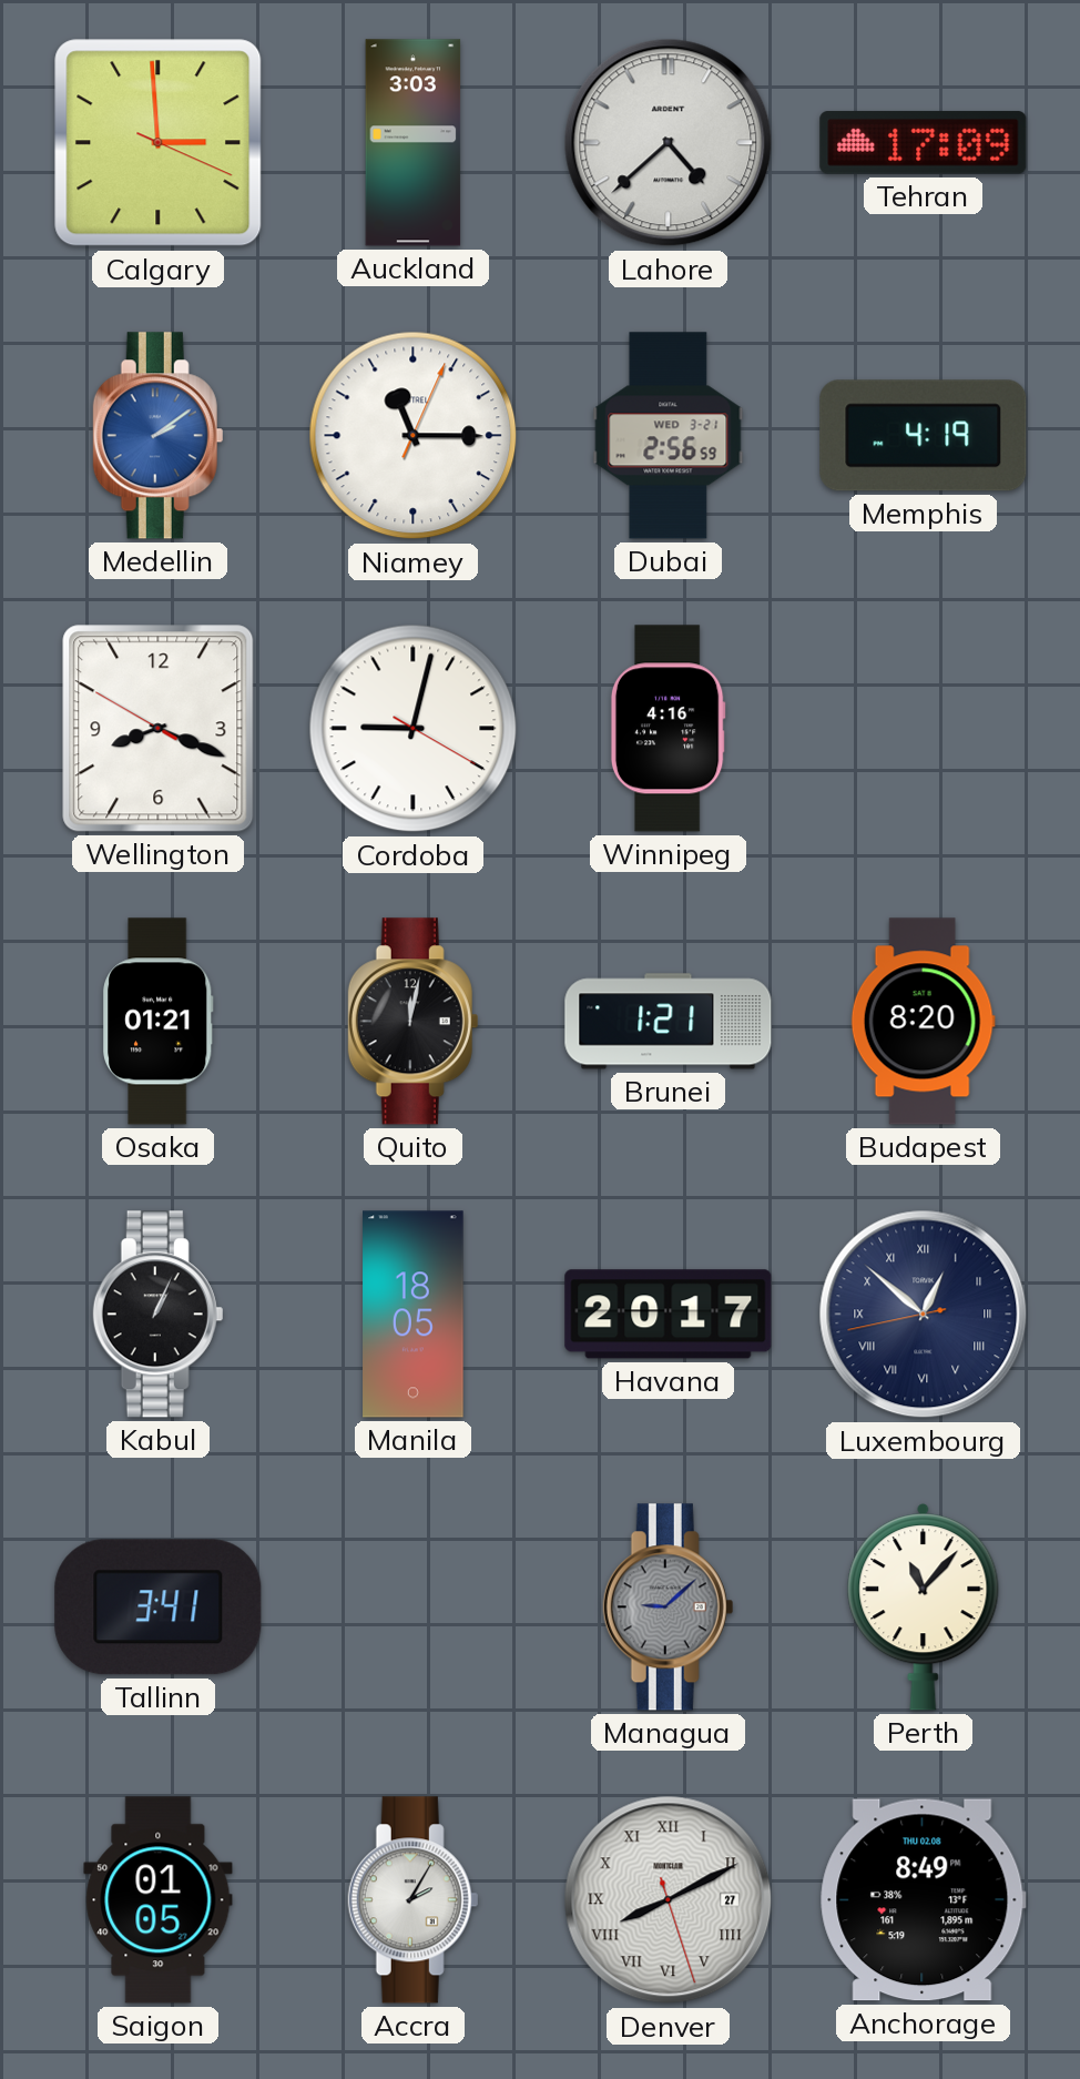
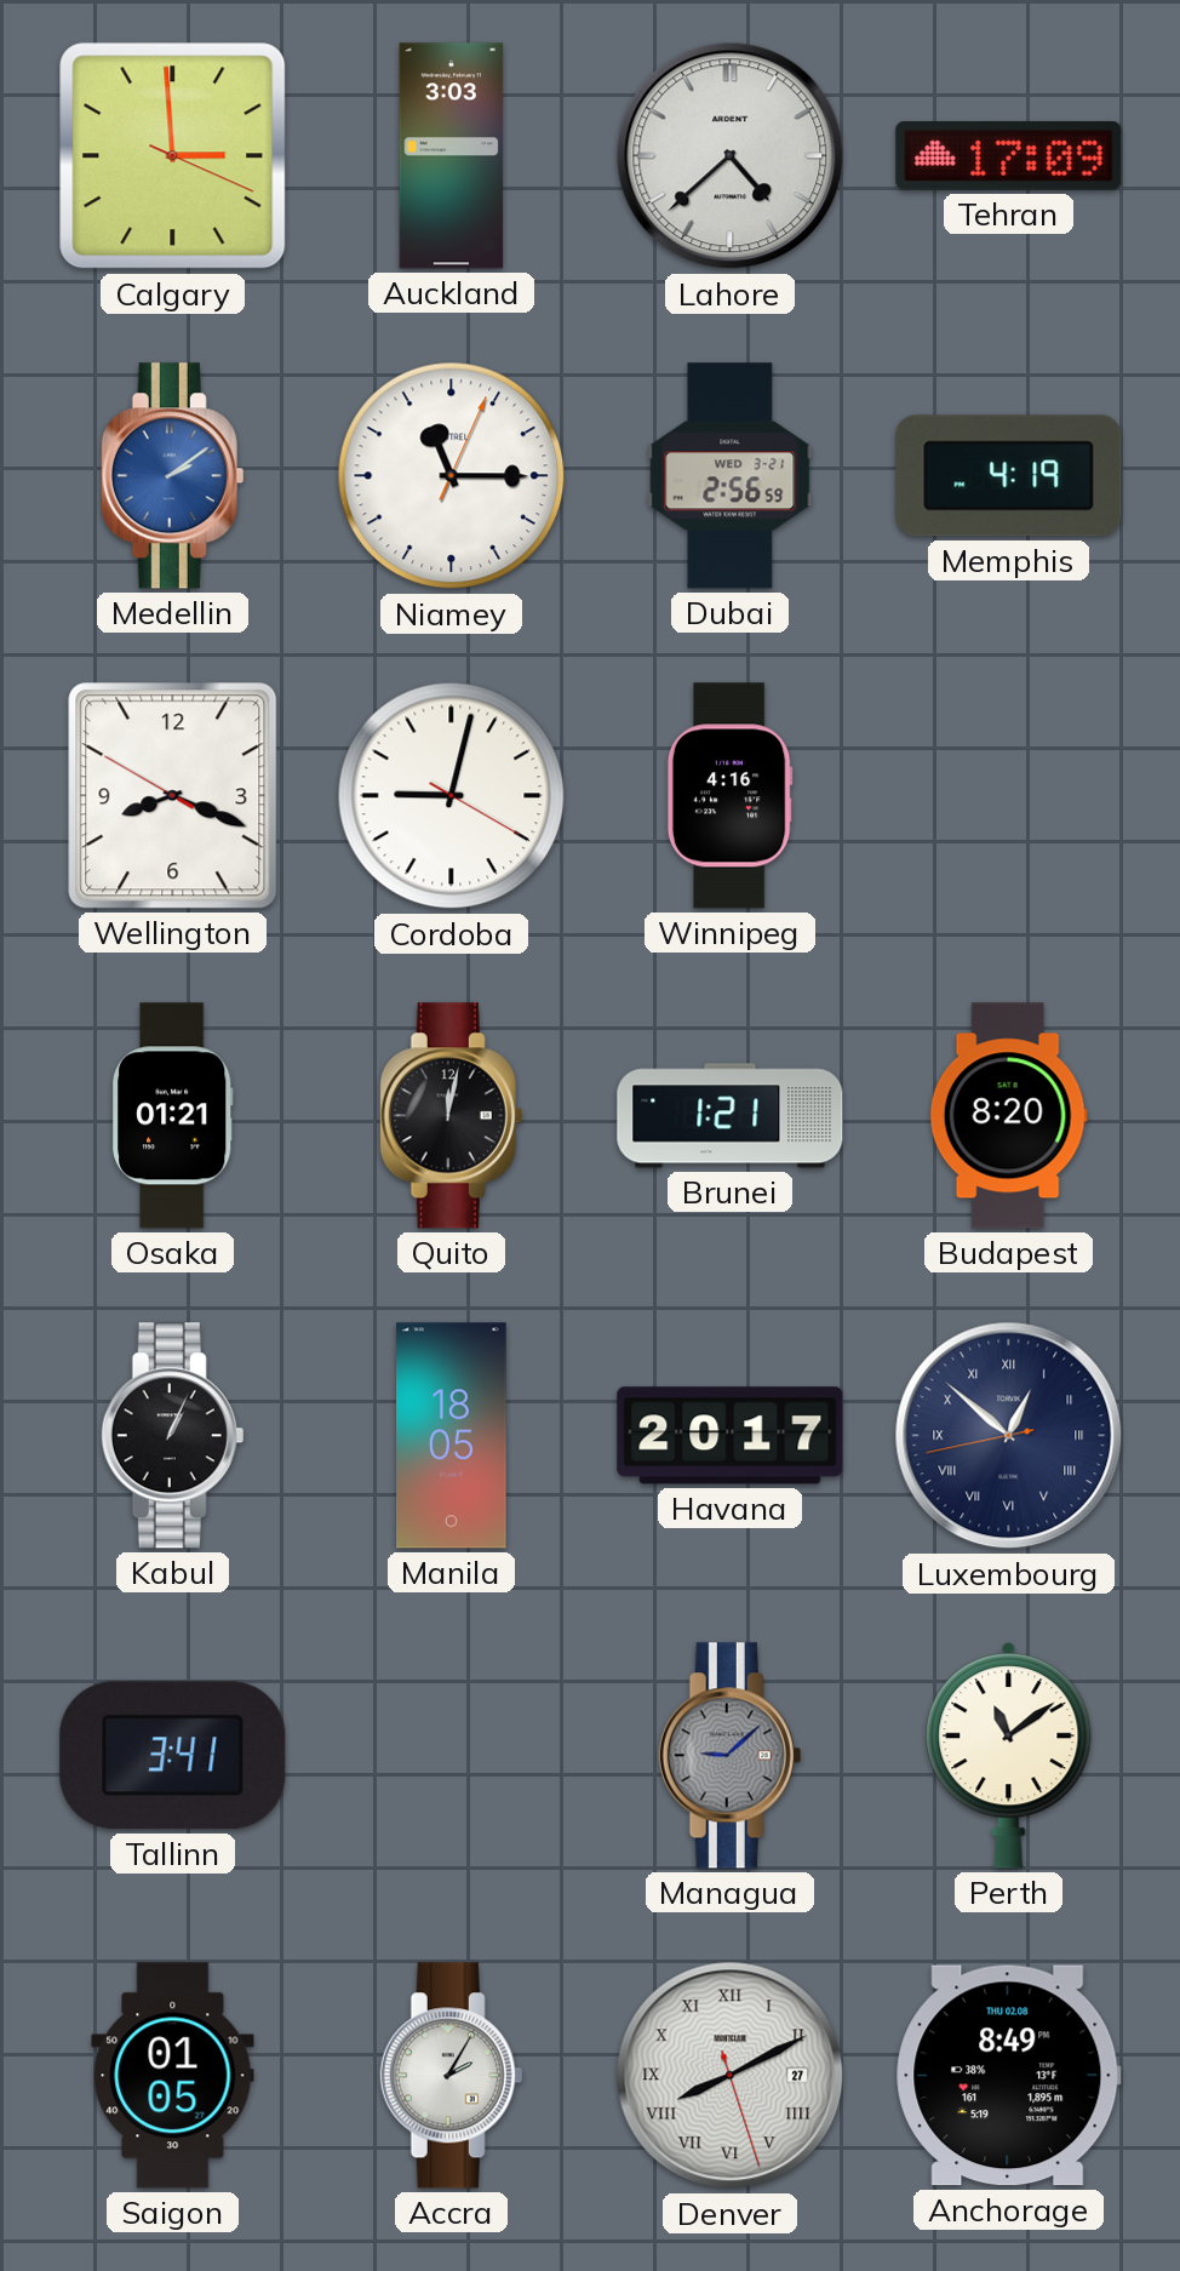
Perth: 11:07 -> 11:09
